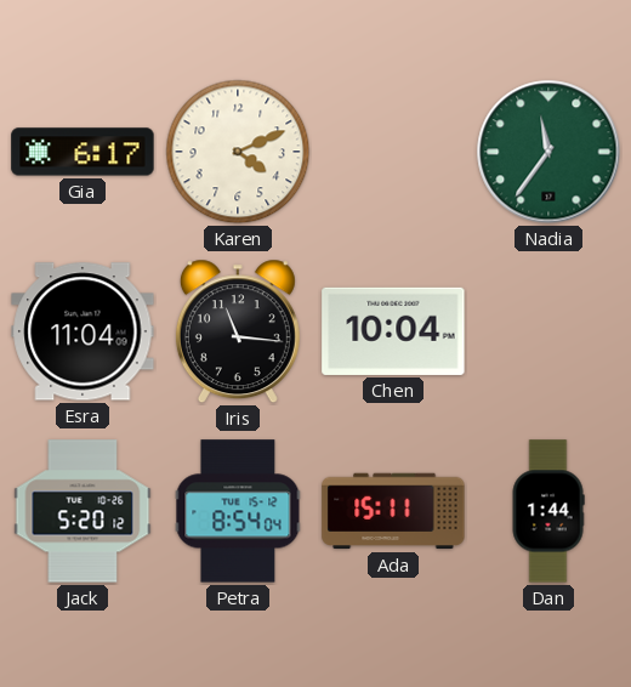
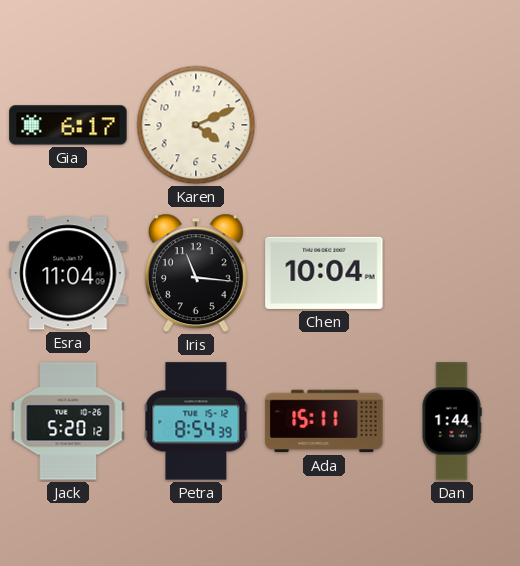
Nadia: 11:36 -> none
Petra: 8:54:04 -> 8:54:39
